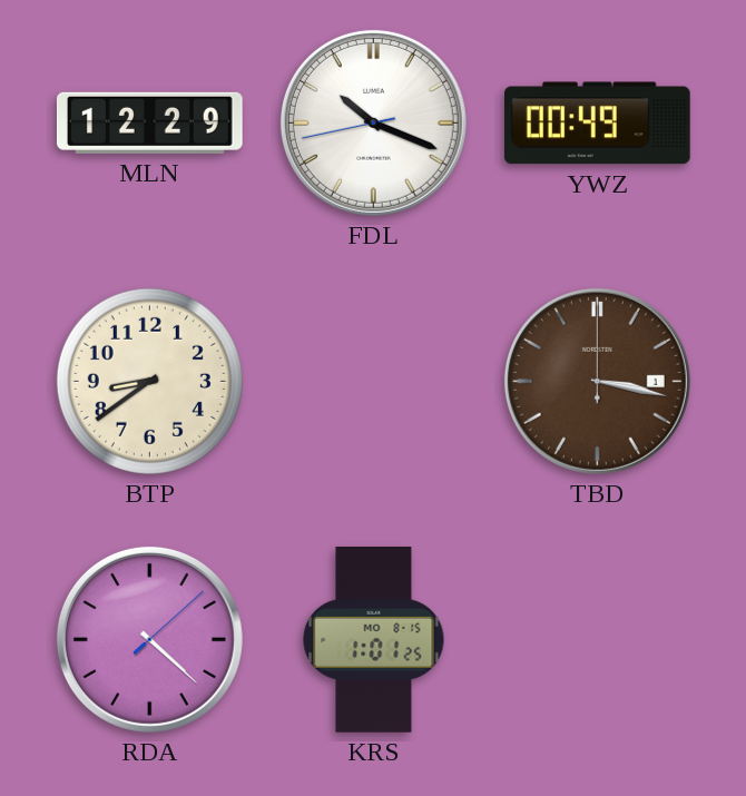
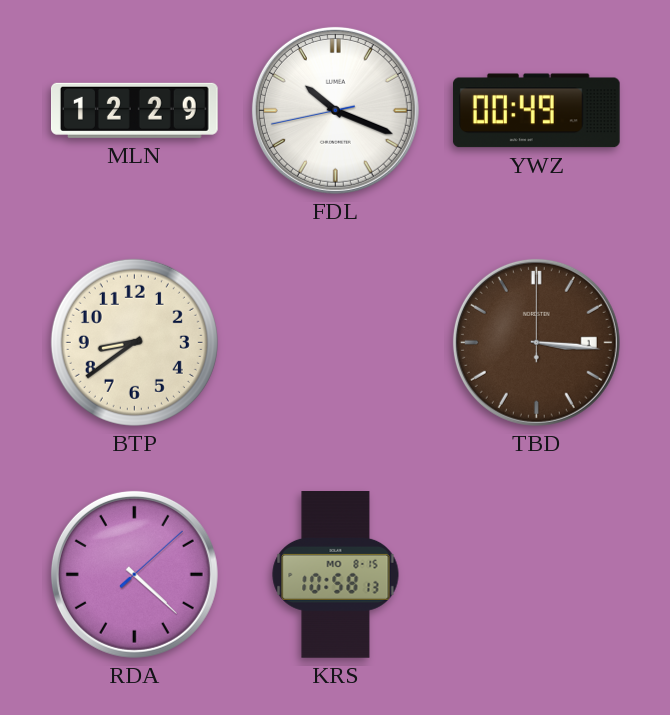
TBD: 3:17 -> 3:16
KRS: 1:01 -> 10:58
